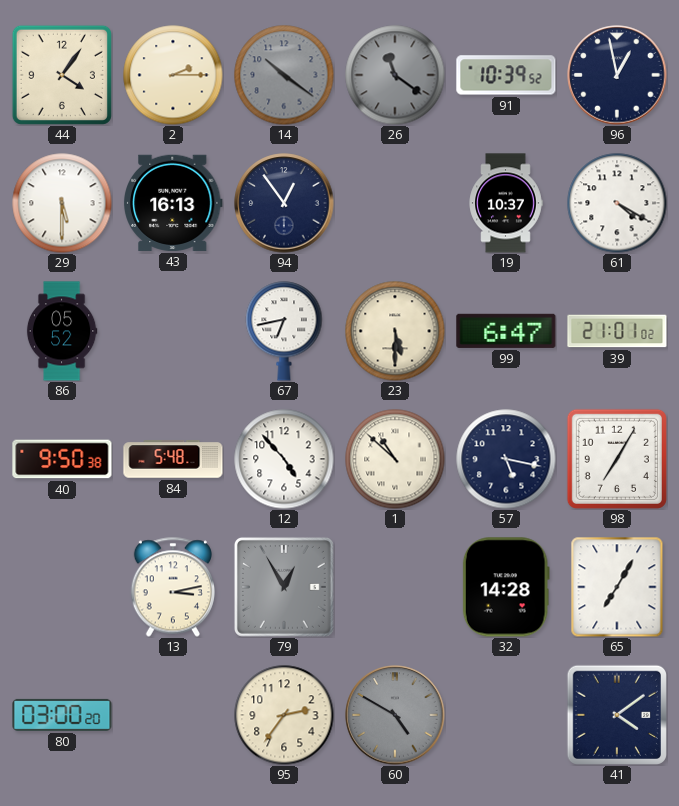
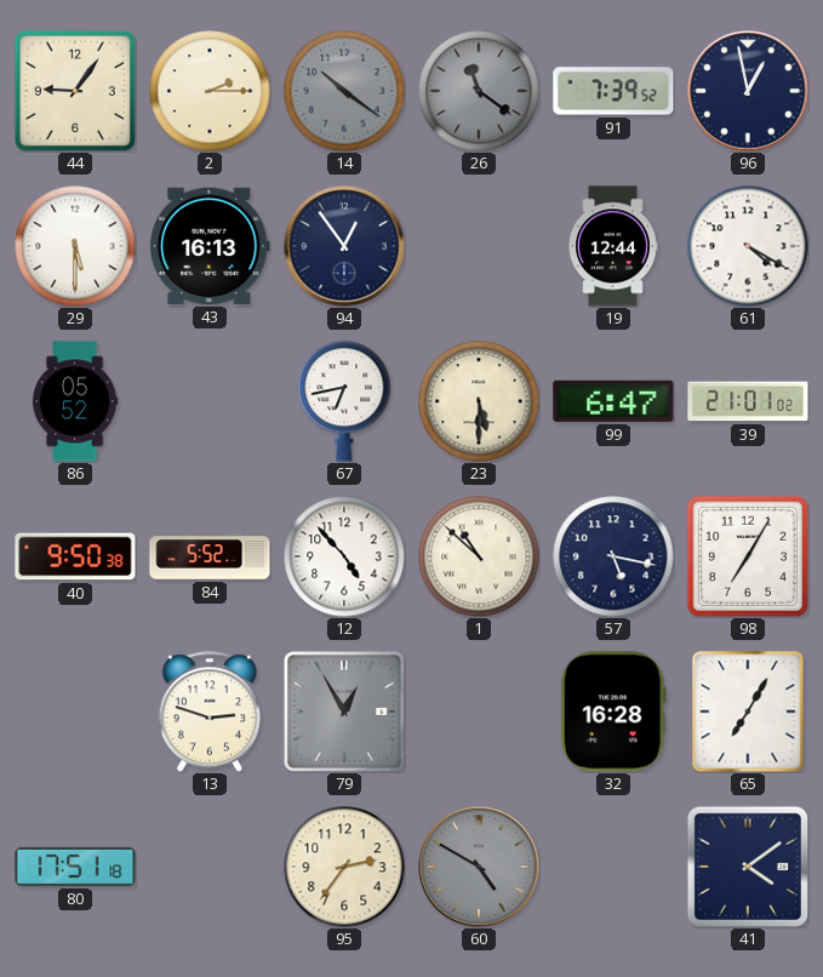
44: 4:06 -> 9:06
91: 10:39 -> 7:39
19: 10:37 -> 12:44
84: 5:48 -> 5:52
13: 3:13 -> 2:48
32: 14:28 -> 16:28
80: 03:00 -> 17:51
